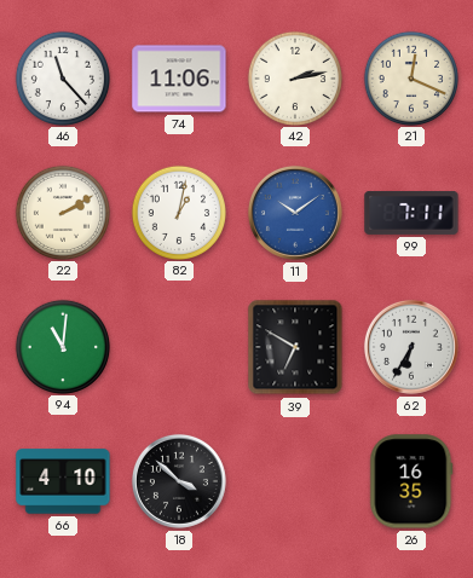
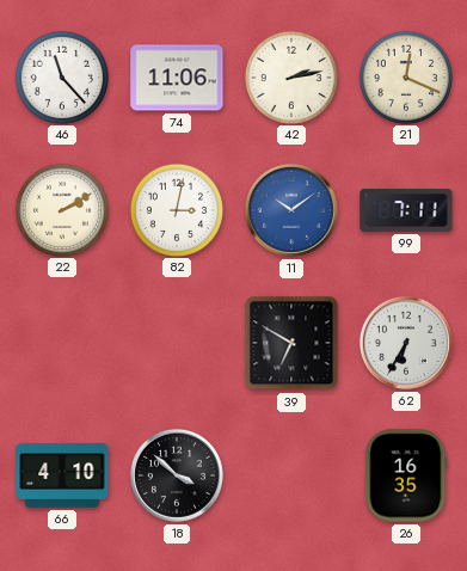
82: 1:02 -> 3:02
94: 11:01 -> none
